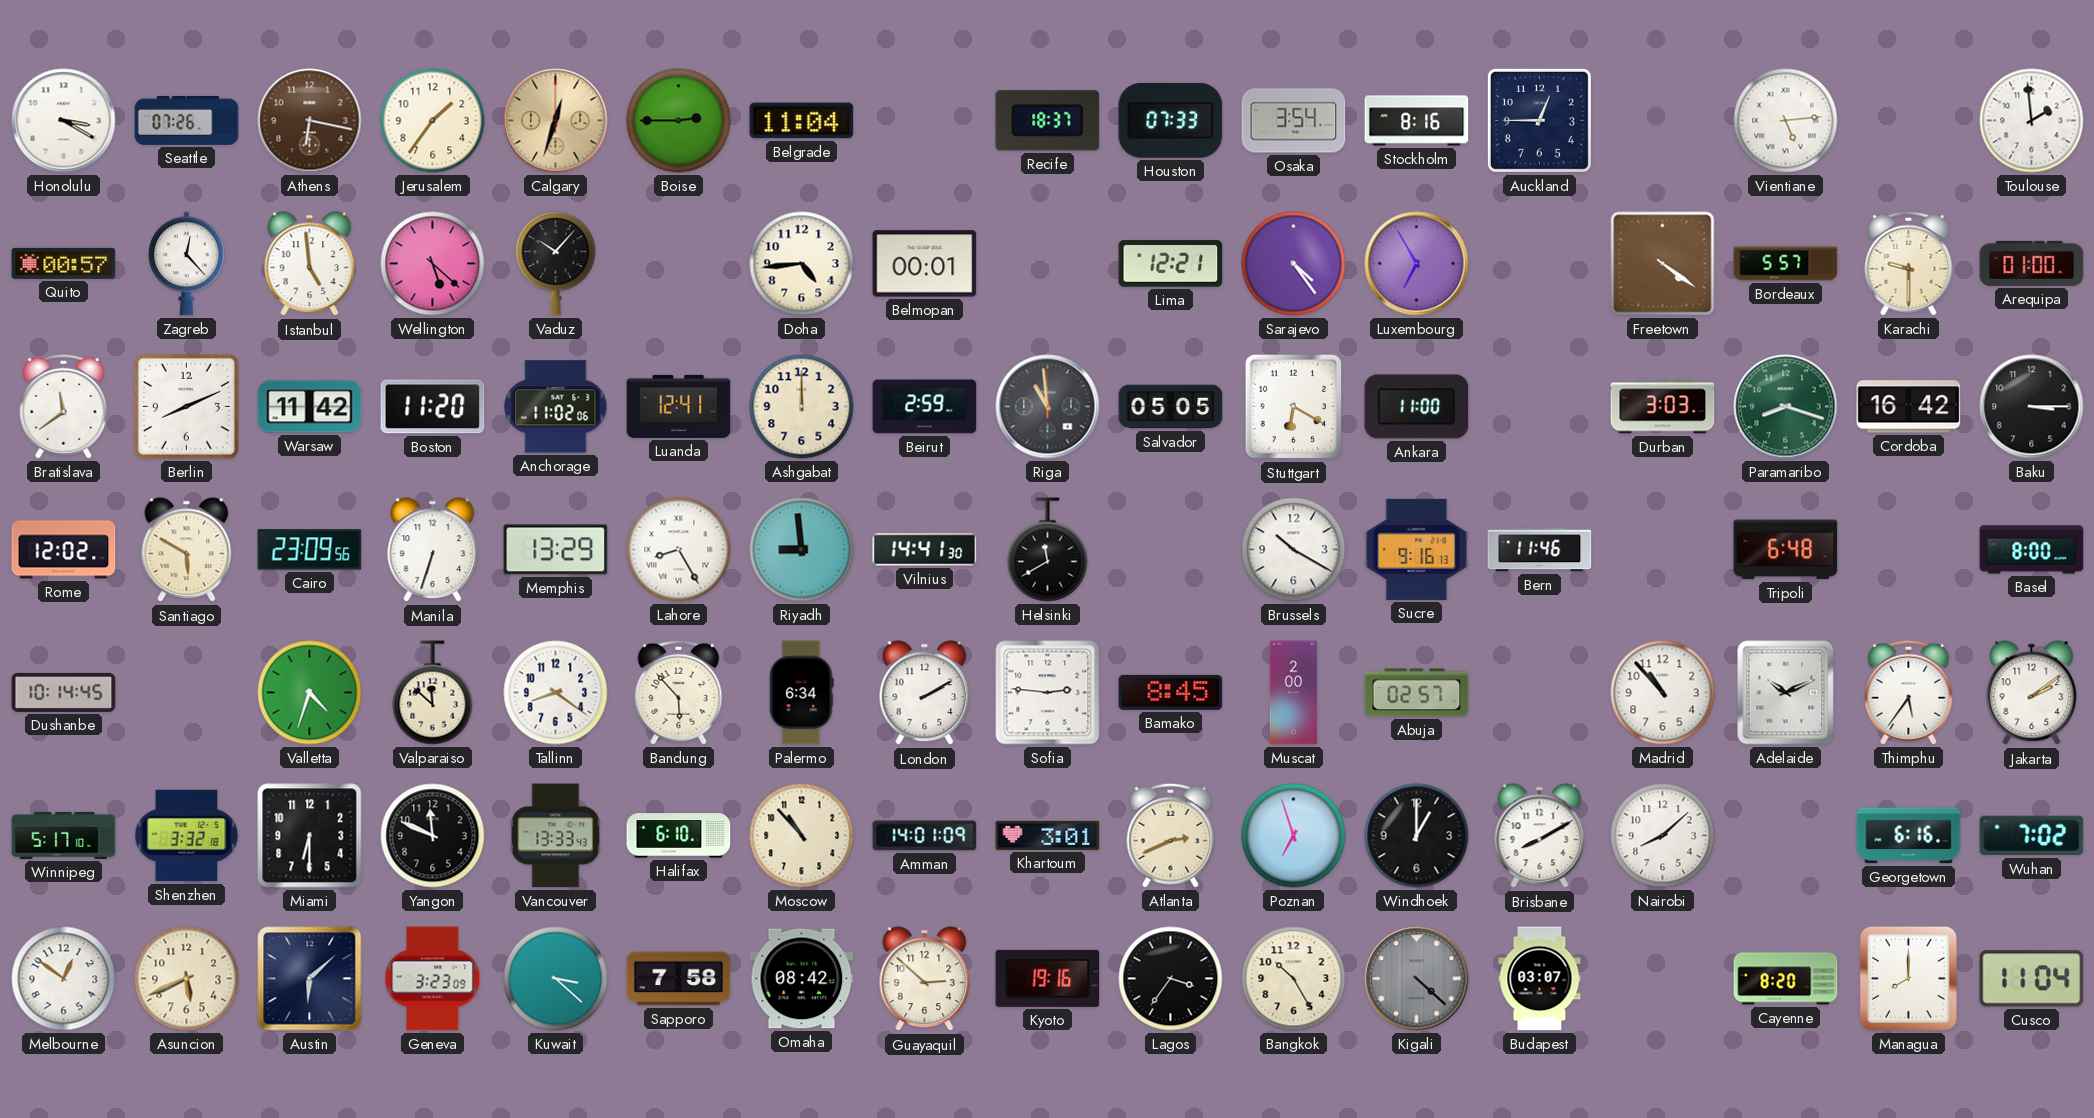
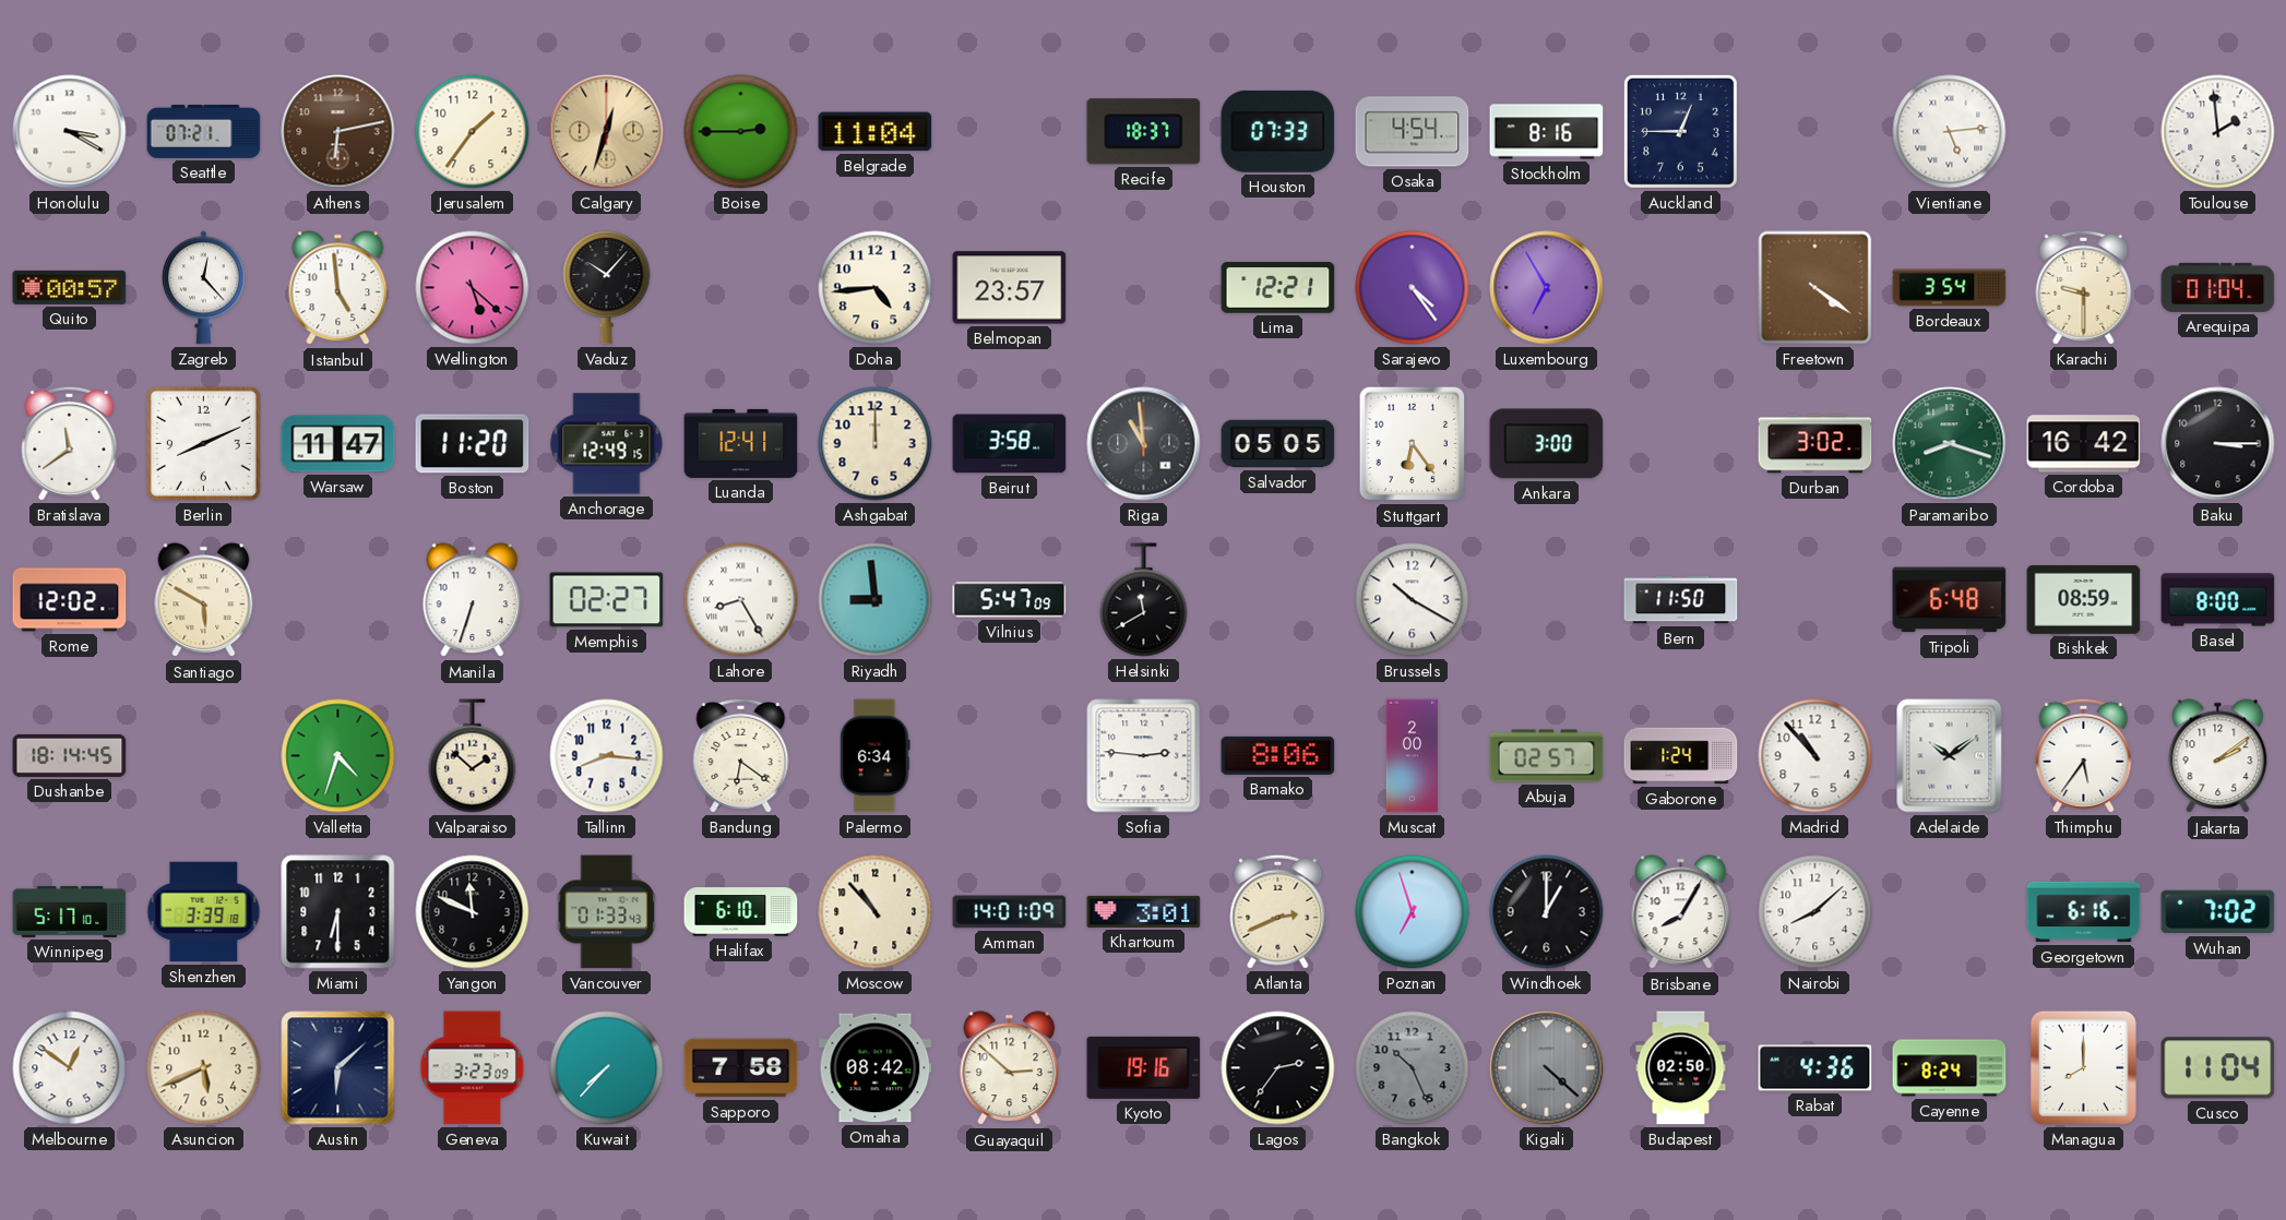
Seattle: 07:26 -> 07:21
Athens: 6:17 -> 6:13
Osaka: 3:54 -> 4:54
Belmopan: 00:01 -> 23:57
Bordeaux: 5:57 -> 3:54
Arequipa: 01:00 -> 01:04
Warsaw: 11:42 -> 11:47
Anchorage: 11:02 -> 12:49
Beirut: 2:59 -> 3:58
Stuttgart: 6:20 -> 6:24
Ankara: 11:00 -> 3:00
Durban: 3:03 -> 3:02
Cairo: 23:09 -> none
Memphis: 13:29 -> 02:27
Vilnius: 14:41 -> 5:47
Sucre: 9:16 -> none
Bern: 11:46 -> 11:50
Bishkek: none -> 08:59
Dushanbe: 10:14 -> 18:14
Valparaiso: 11:52 -> 1:52
Tallinn: 8:21 -> 8:16
Bandung: 5:53 -> 6:21
London: 2:10 -> none
Bamako: 8:45 -> 8:06
Gaborone: none -> 1:24
Adelaide: 10:11 -> 10:09
Shenzhen: 3:32 -> 3:39
Vancouver: 13:33 -> 01:33
Brisbane: 8:10 -> 8:05
Kuwait: 3:22 -> 7:37
Lagos: 3:36 -> 2:36
Bangkok: 10:25 -> 10:26
Bangkok dial: cream -> grey
Budapest: 03:07 -> 02:50
Rabat: none -> 4:36
Cayenne: 8:20 -> 8:24
